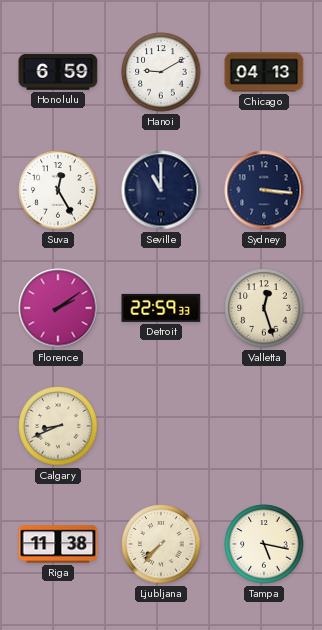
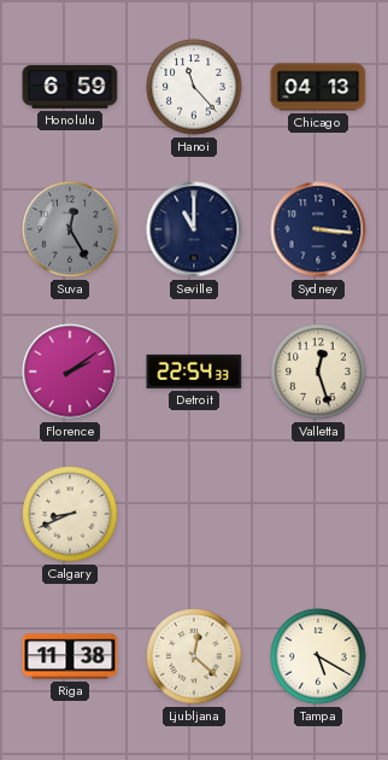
Hanoi: 9:10 -> 11:23
Suva dial: white -> grey
Detroit: 22:59 -> 22:54
Ljubljana: 7:37 -> 12:22
Tampa: 5:17 -> 5:20
